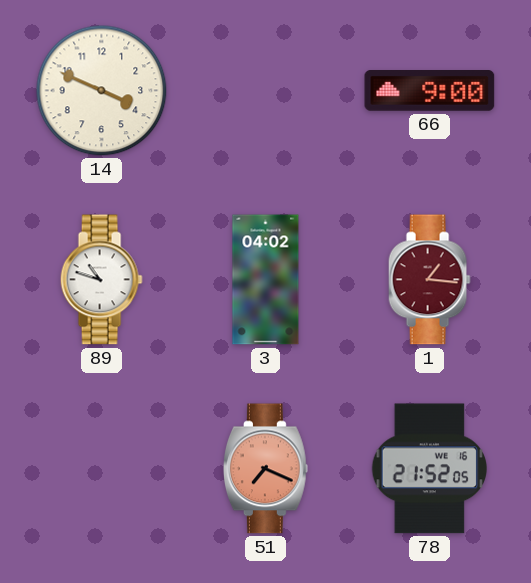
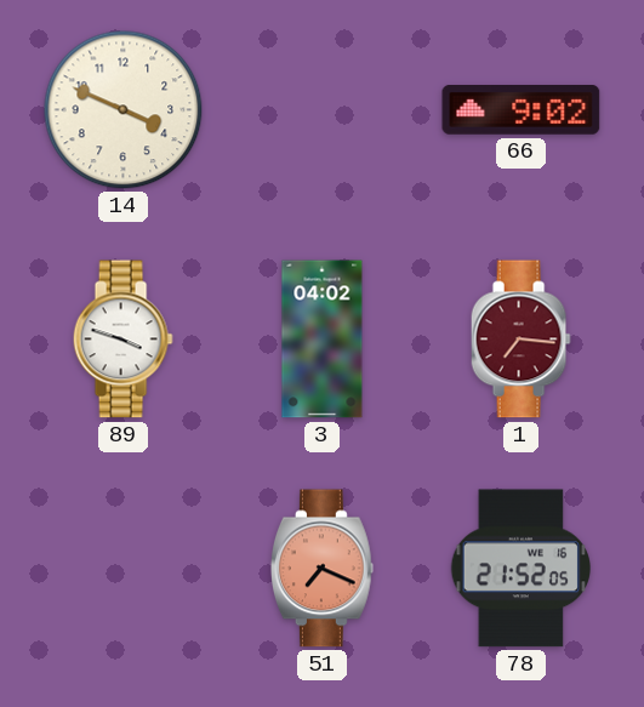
66: 9:00 -> 9:02
89: 10:48 -> 3:48
1: 1:16 -> 7:16
